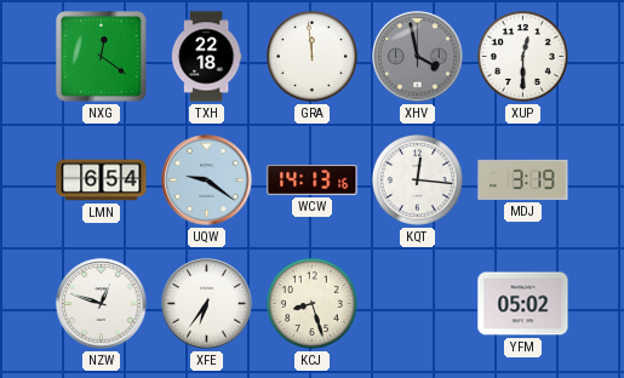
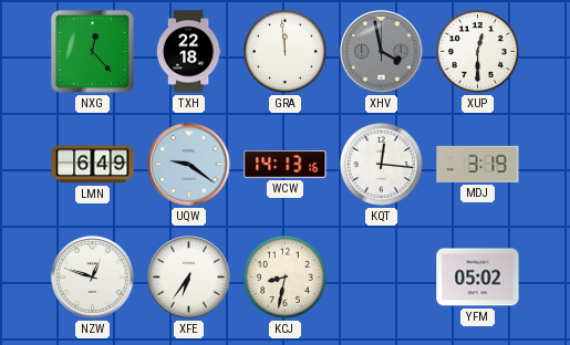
NXG: 12:21 -> 12:23
LMN: 6:54 -> 6:49
KCJ: 8:27 -> 8:32
